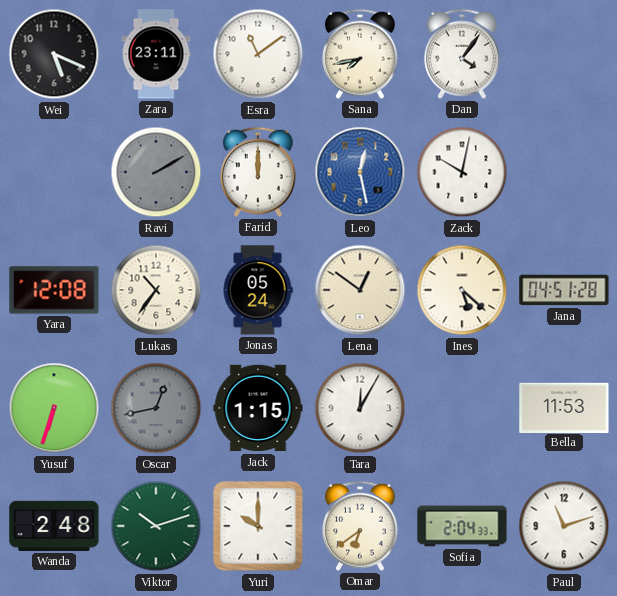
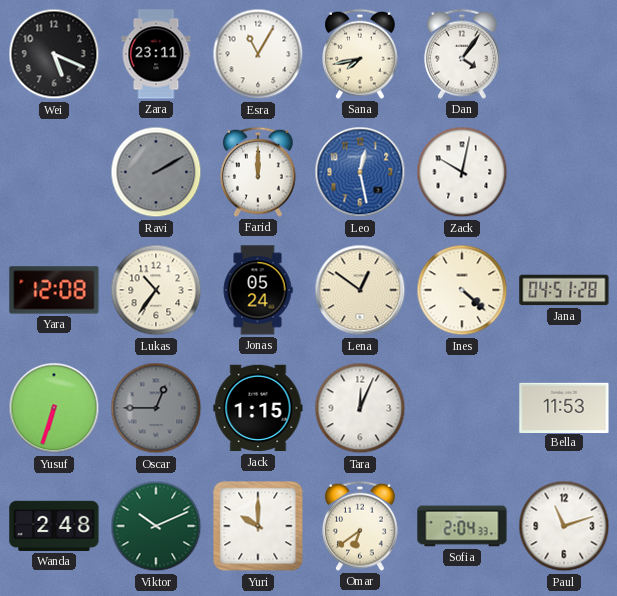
Esra: 11:09 -> 11:05
Ines: 5:22 -> 4:22
Oscar: 12:43 -> 12:45
Tara: 12:05 -> 12:04
Viktor: 10:12 -> 10:11
